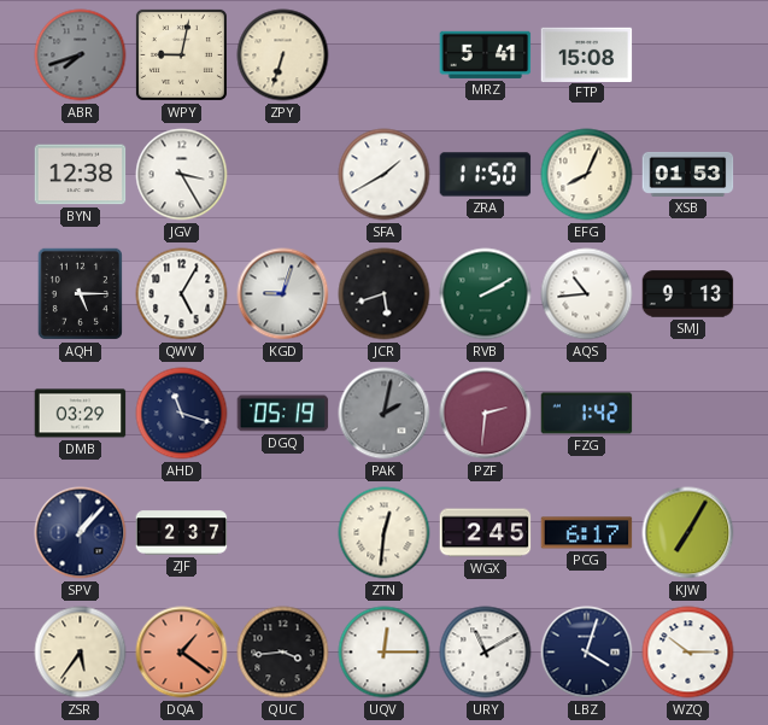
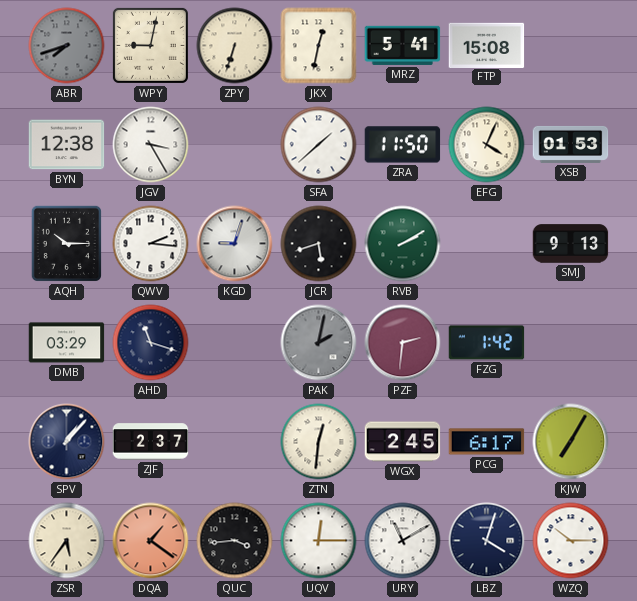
JKX: none -> 12:32
SFA: 1:40 -> 1:38
EFG: 8:04 -> 4:04
AQH: 5:15 -> 10:15
QWV: 5:05 -> 2:16
AQS: 10:44 -> none
DGQ: 05:19 -> none
